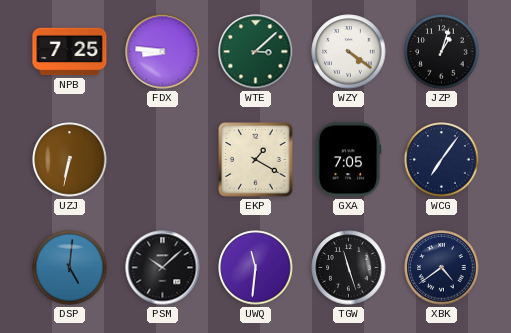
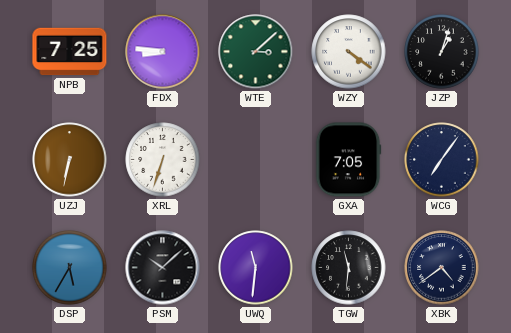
XRL: none -> 6:33
EKP: 1:20 -> none
DSP: 5:01 -> 5:35
TGW: 11:27 -> 11:31
